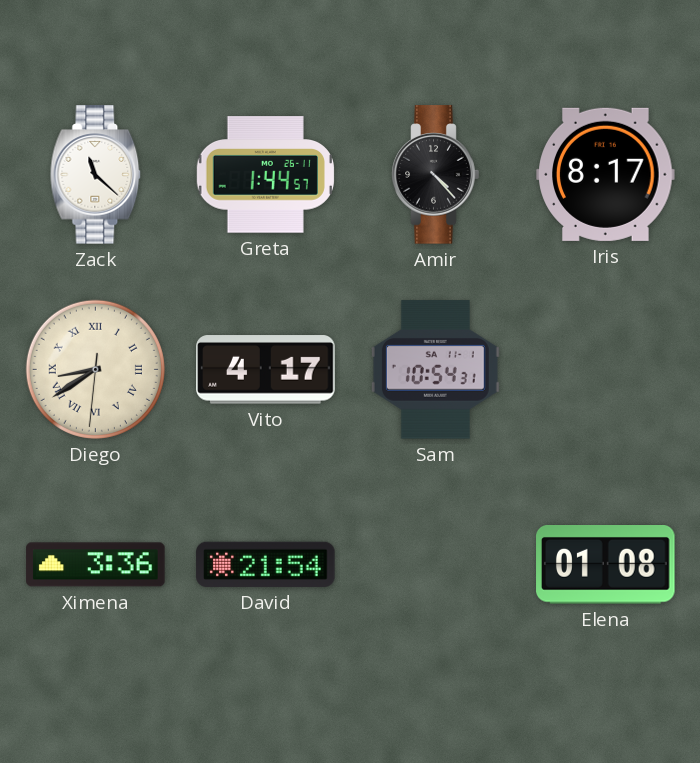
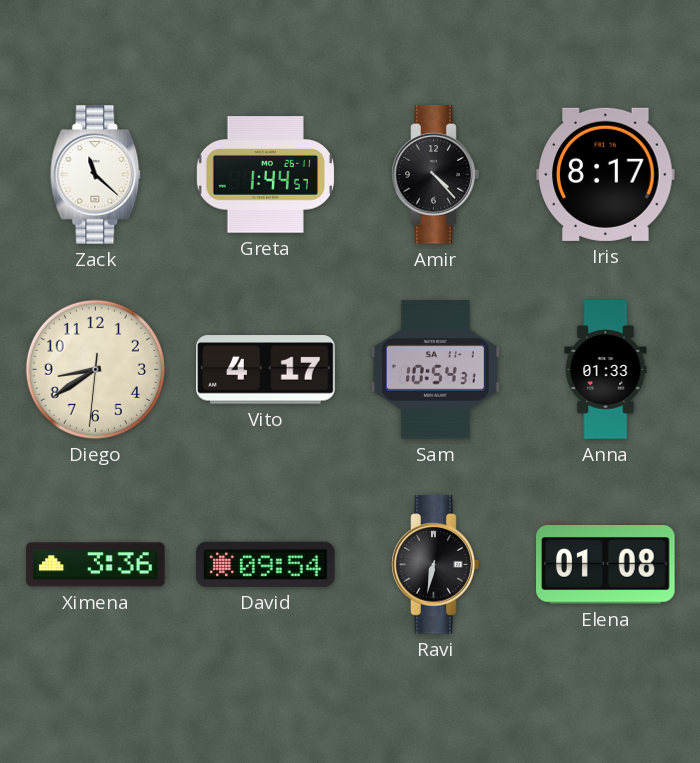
Diego numerals: Roman -> Arabic
Anna: none -> 01:33
David: 21:54 -> 09:54
Ravi: none -> 6:32
